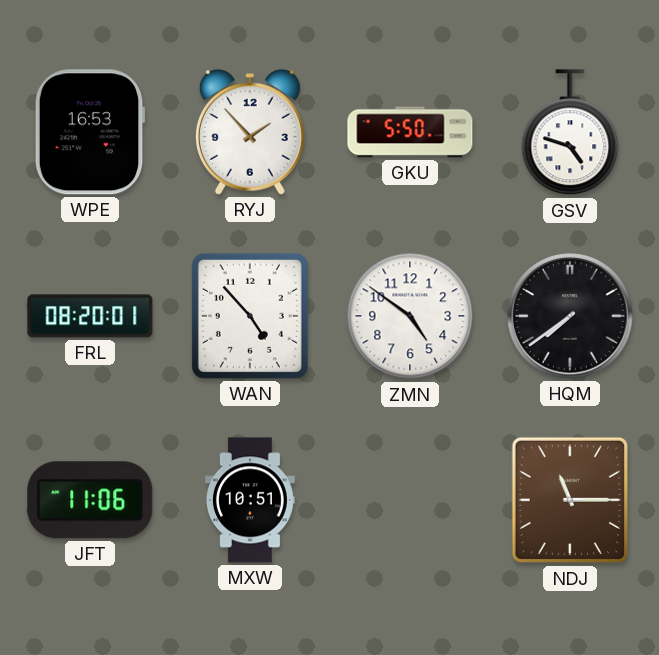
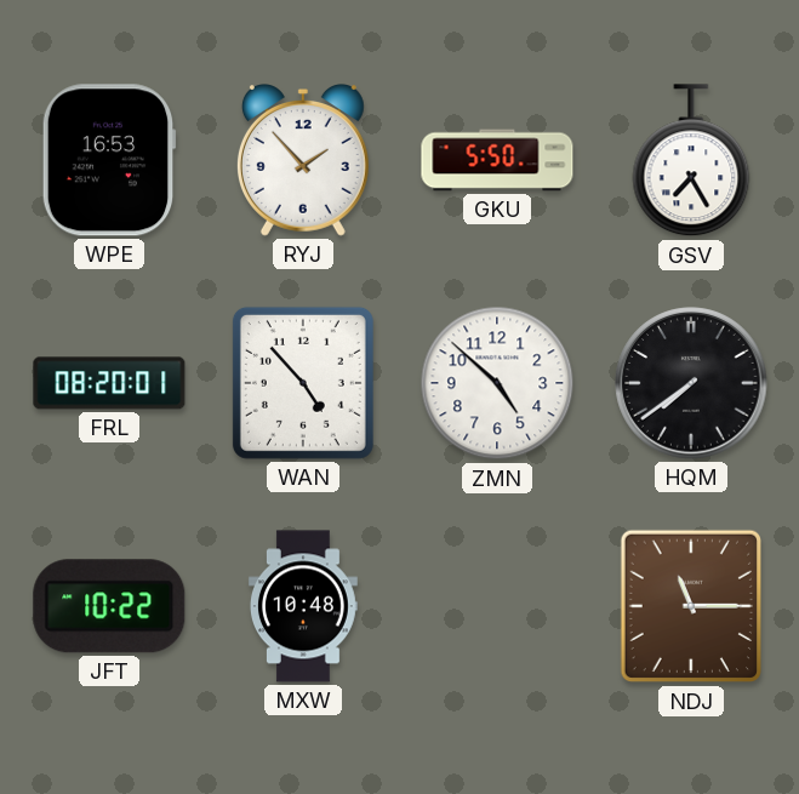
GSV: 4:48 -> 7:25
ZMN: 4:51 -> 4:52
JFT: 11:06 -> 10:22
MXW: 10:51 -> 10:48
